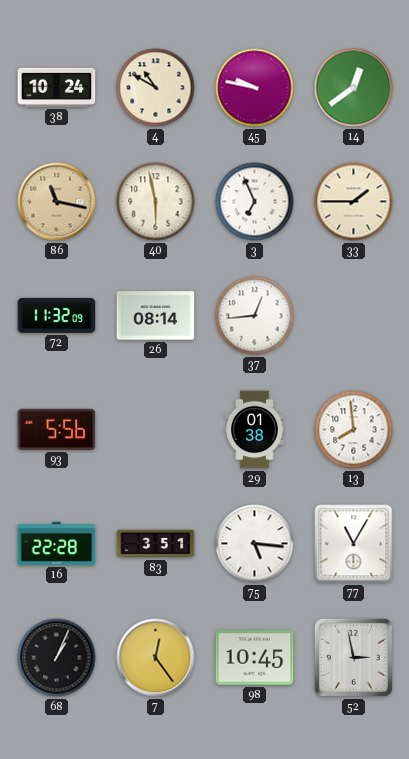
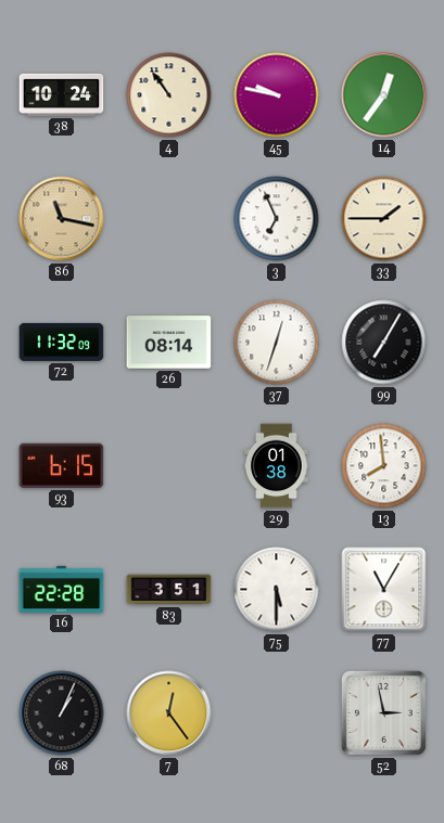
4: 10:50 -> 10:54
14: 12:39 -> 12:36
40: 5:58 -> none
37: 12:44 -> 12:33
99: none -> 7:05
93: 5:56 -> 6:15
75: 5:16 -> 5:30
98: 10:45 -> none
